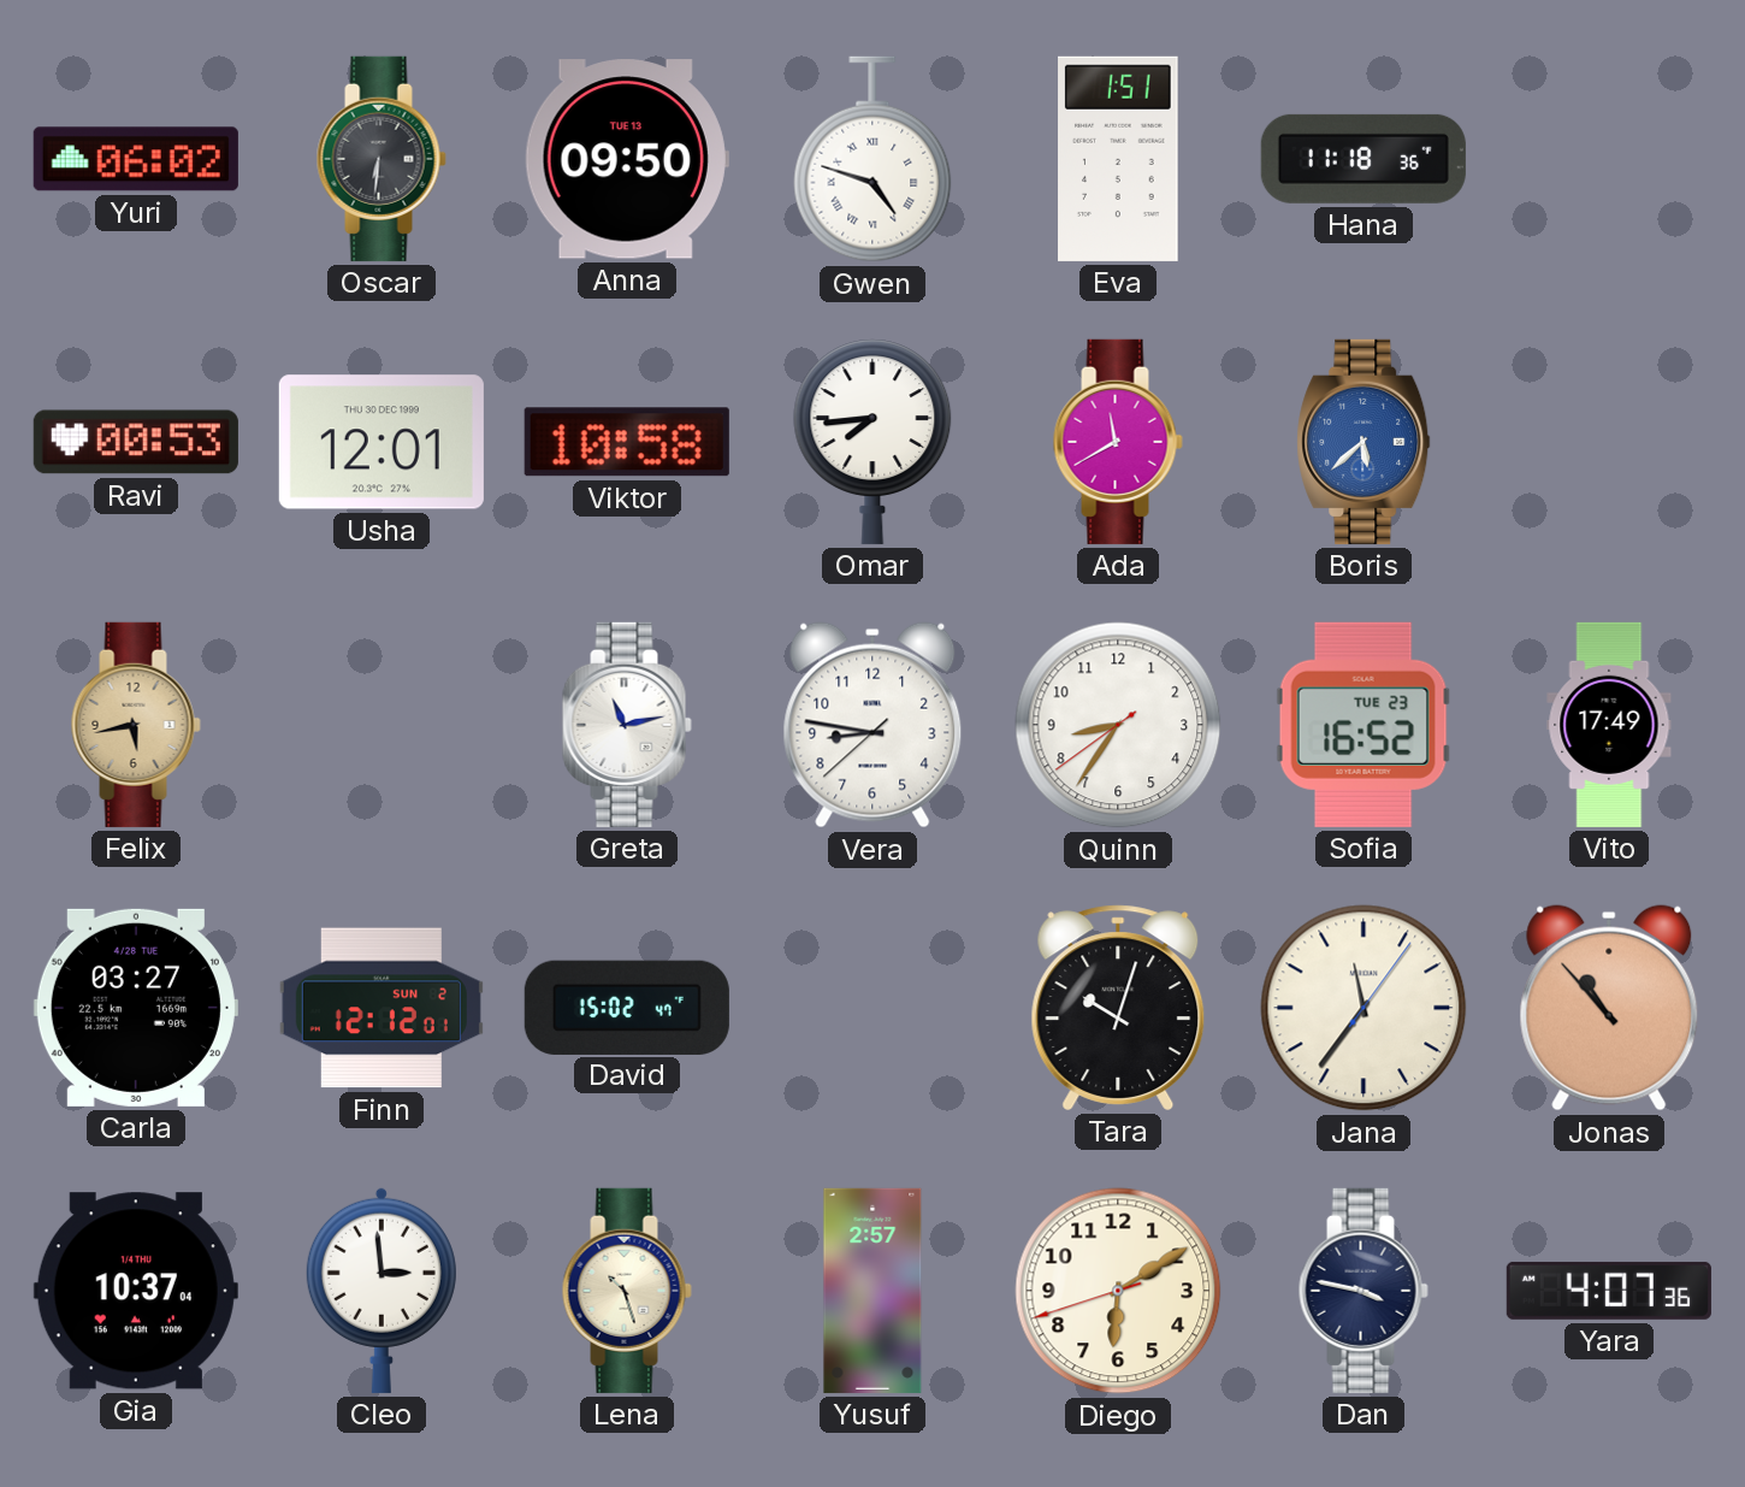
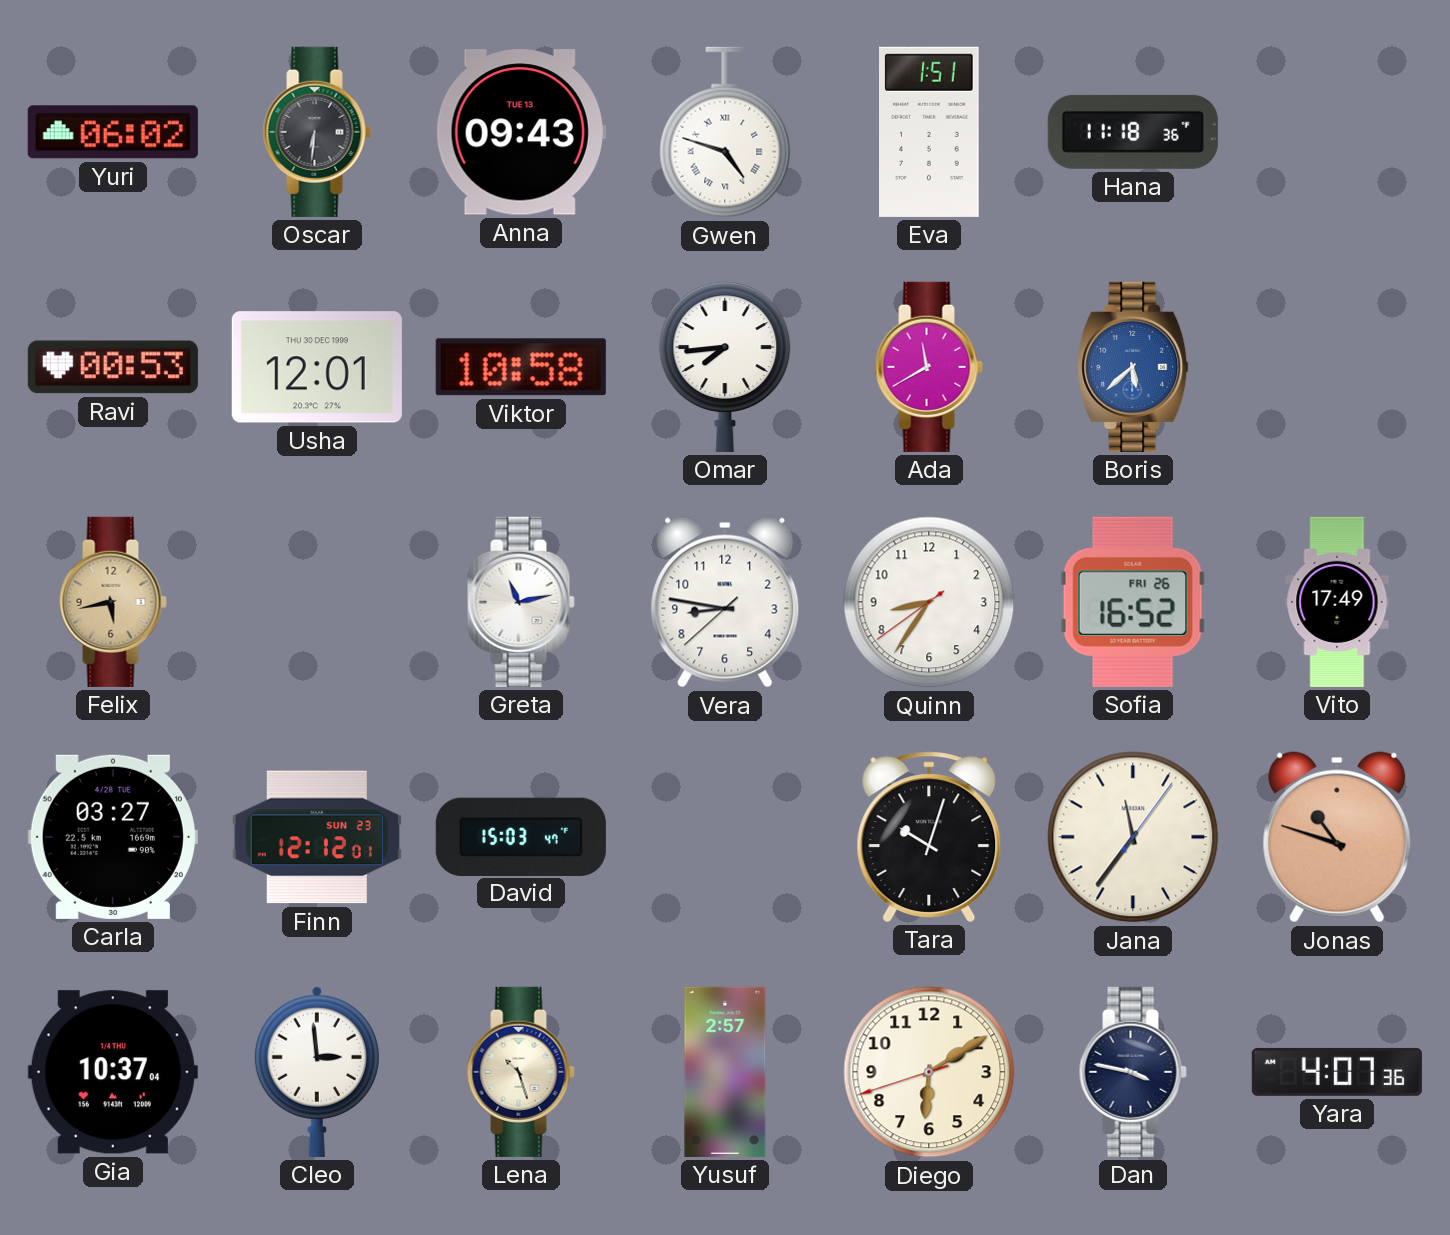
Anna: 09:50 -> 09:43
Sofia date: TUE 23 -> FRI 26
Finn date: SUN 2 -> SUN 23
David: 15:02 -> 15:03
Jonas: 10:53 -> 10:48
